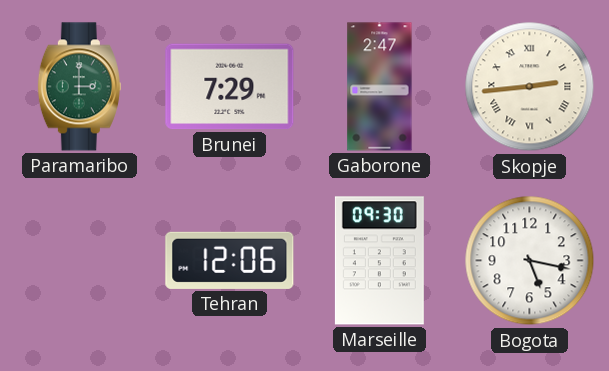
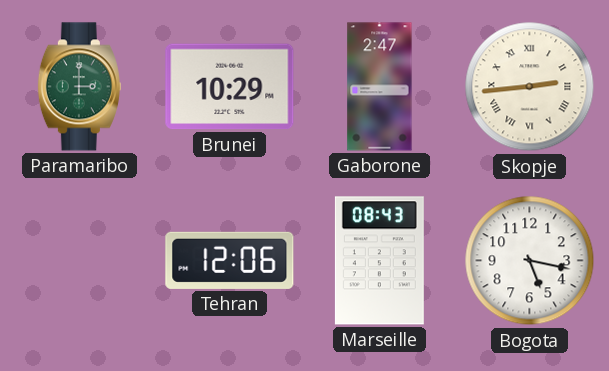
Brunei: 7:29 -> 10:29
Marseille: 09:30 -> 08:43
